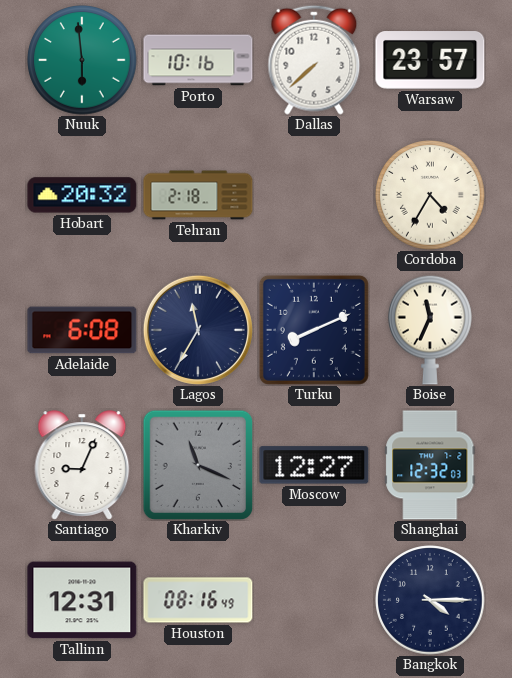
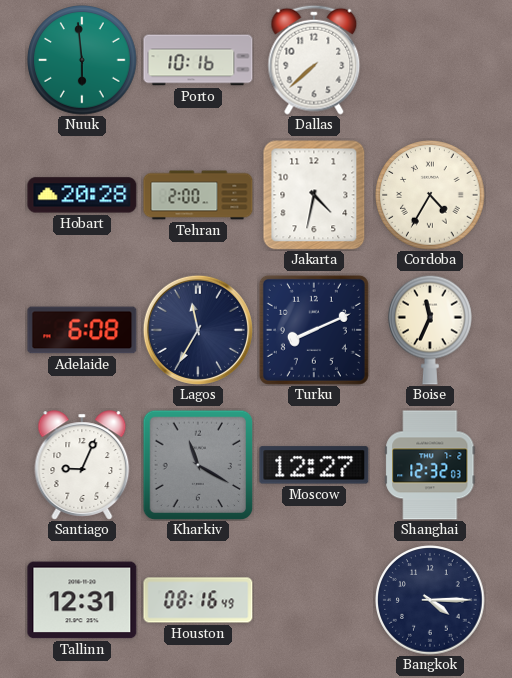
Warsaw: 23:57 -> none
Hobart: 20:32 -> 20:28
Tehran: 2:18 -> 2:00
Jakarta: none -> 4:32
Kharkiv: 11:19 -> 11:20
